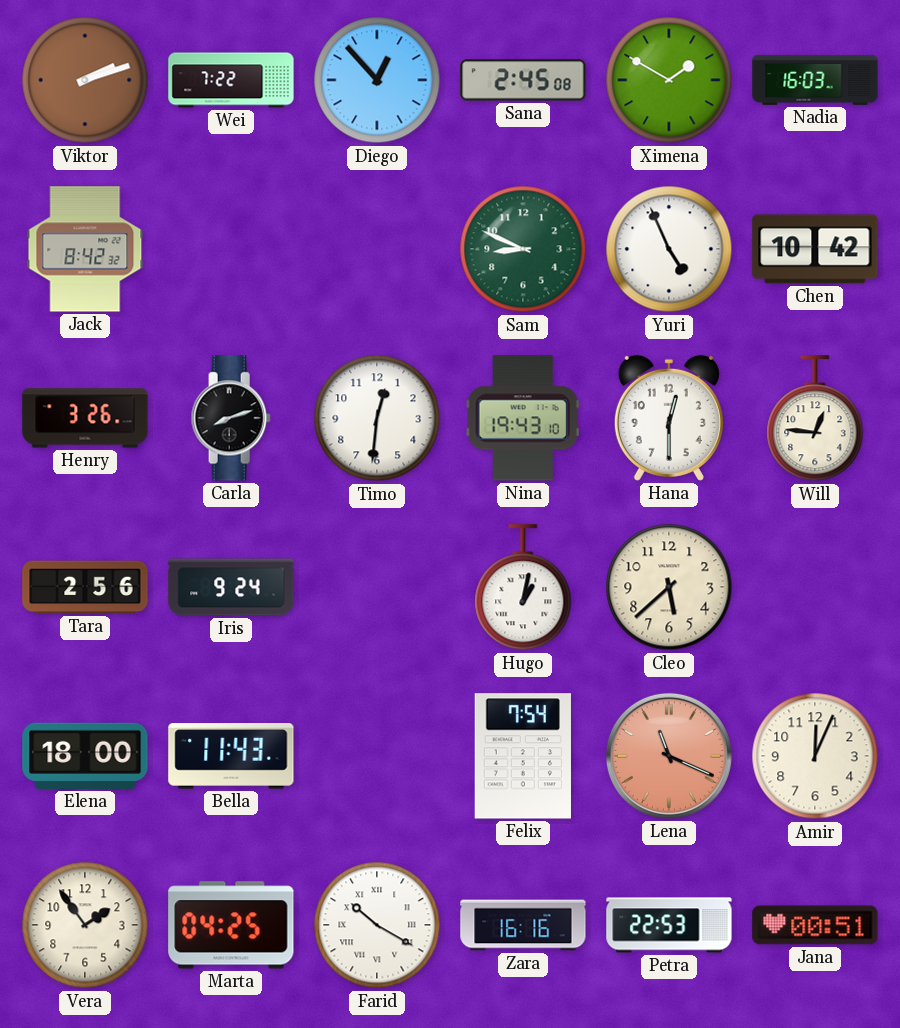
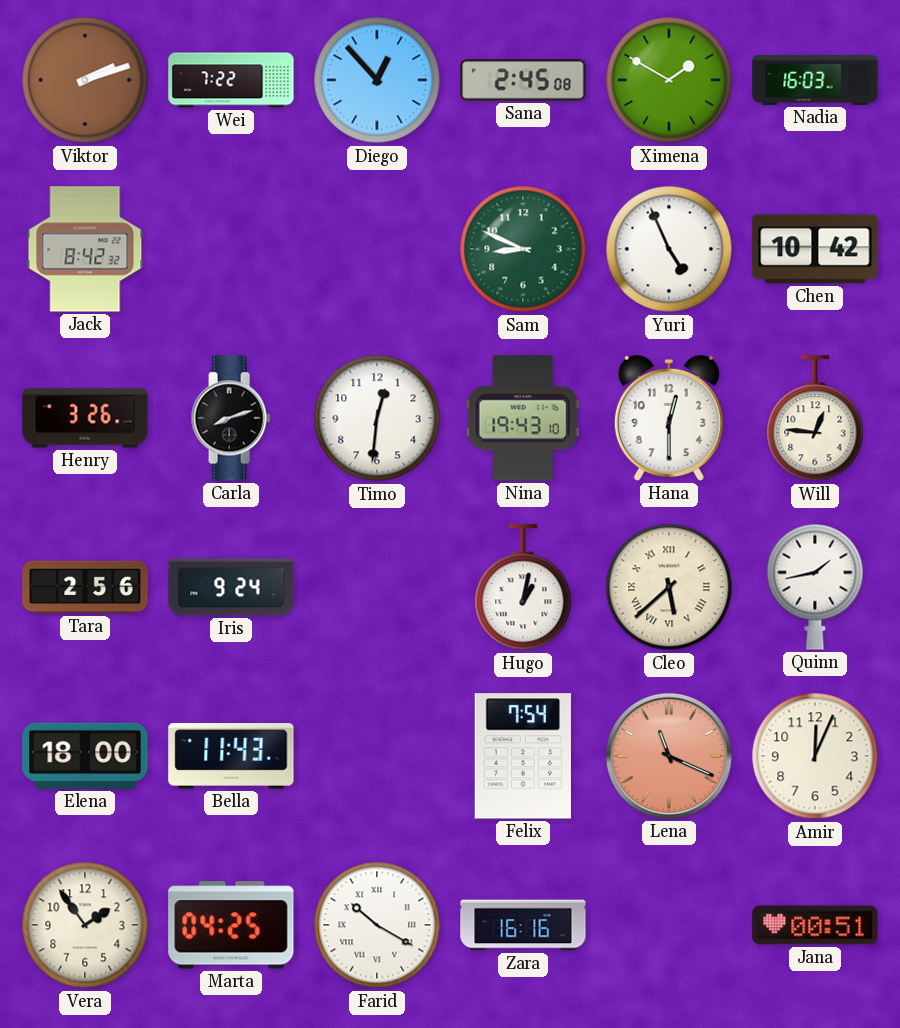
Cleo numerals: Arabic -> Roman
Quinn: none -> 1:43
Petra: 22:53 -> none
